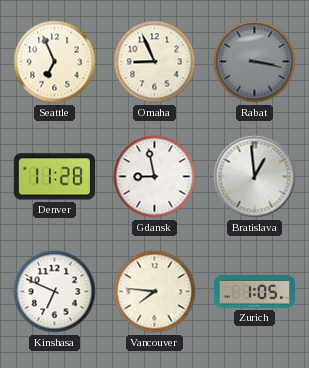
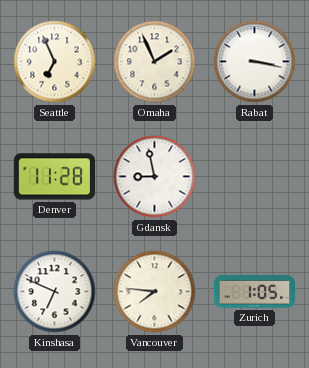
Omaha: 8:56 -> 1:56
Rabat dial: grey -> white
Bratislava: 12:59 -> none
